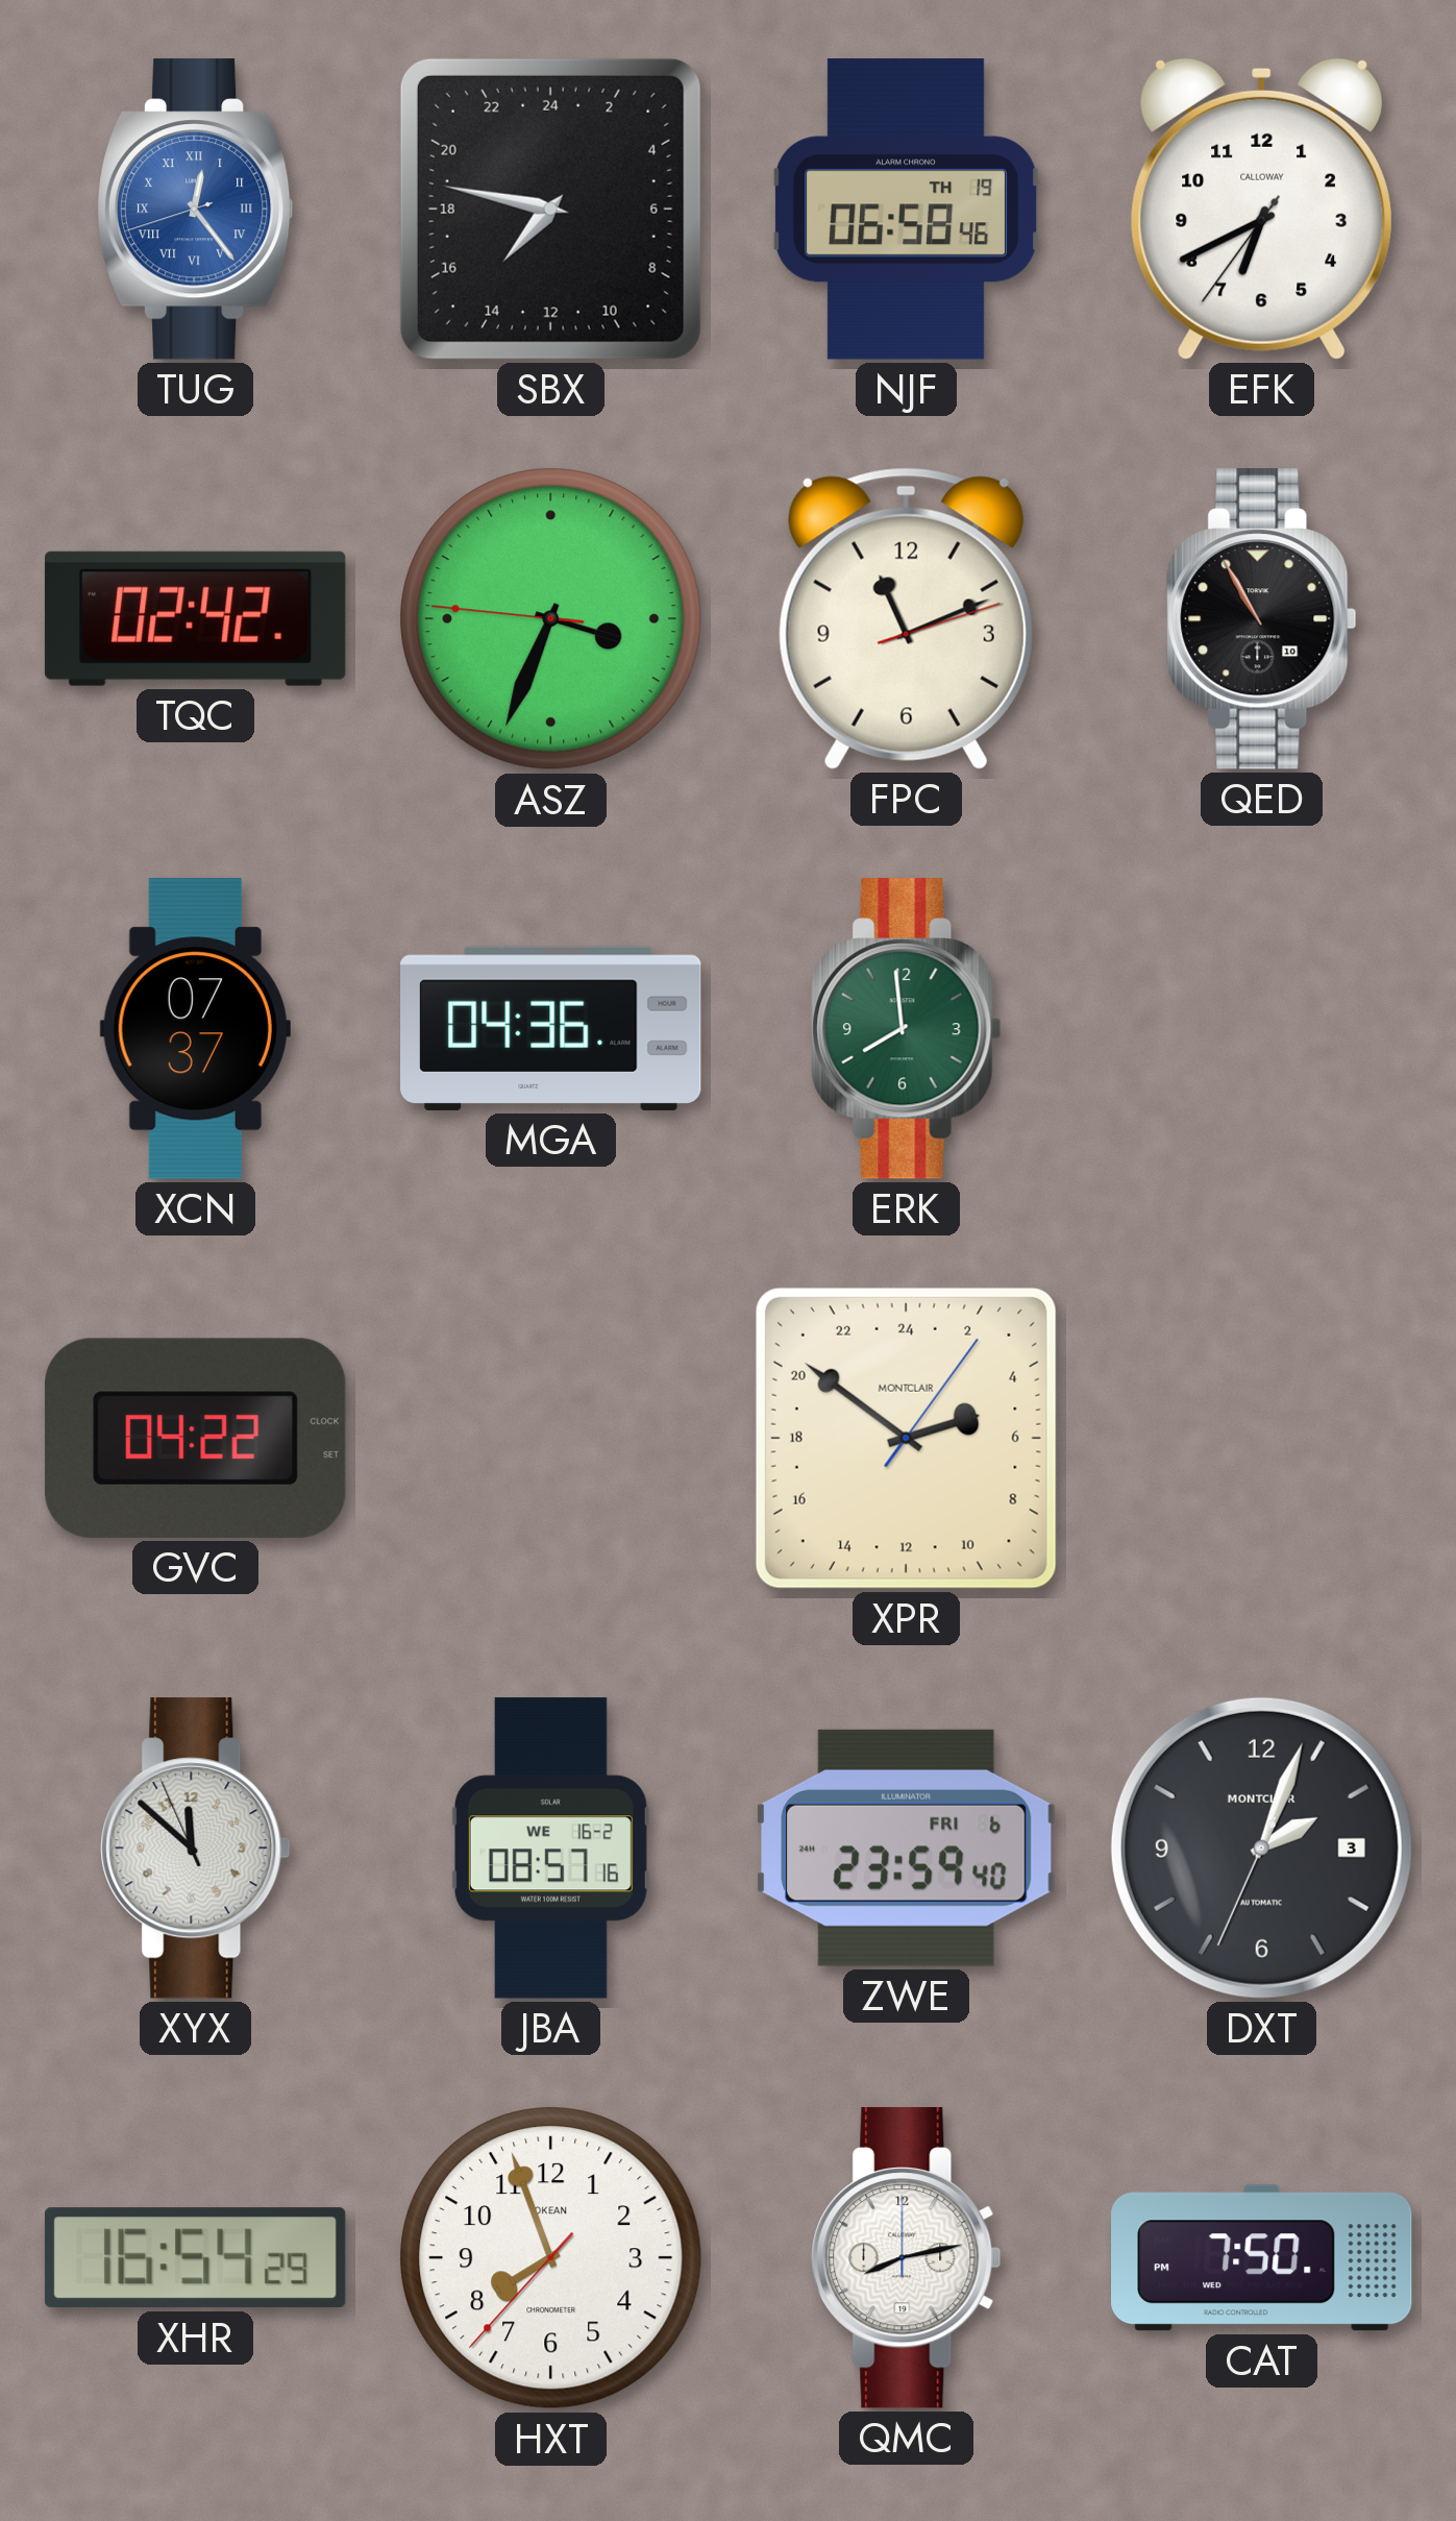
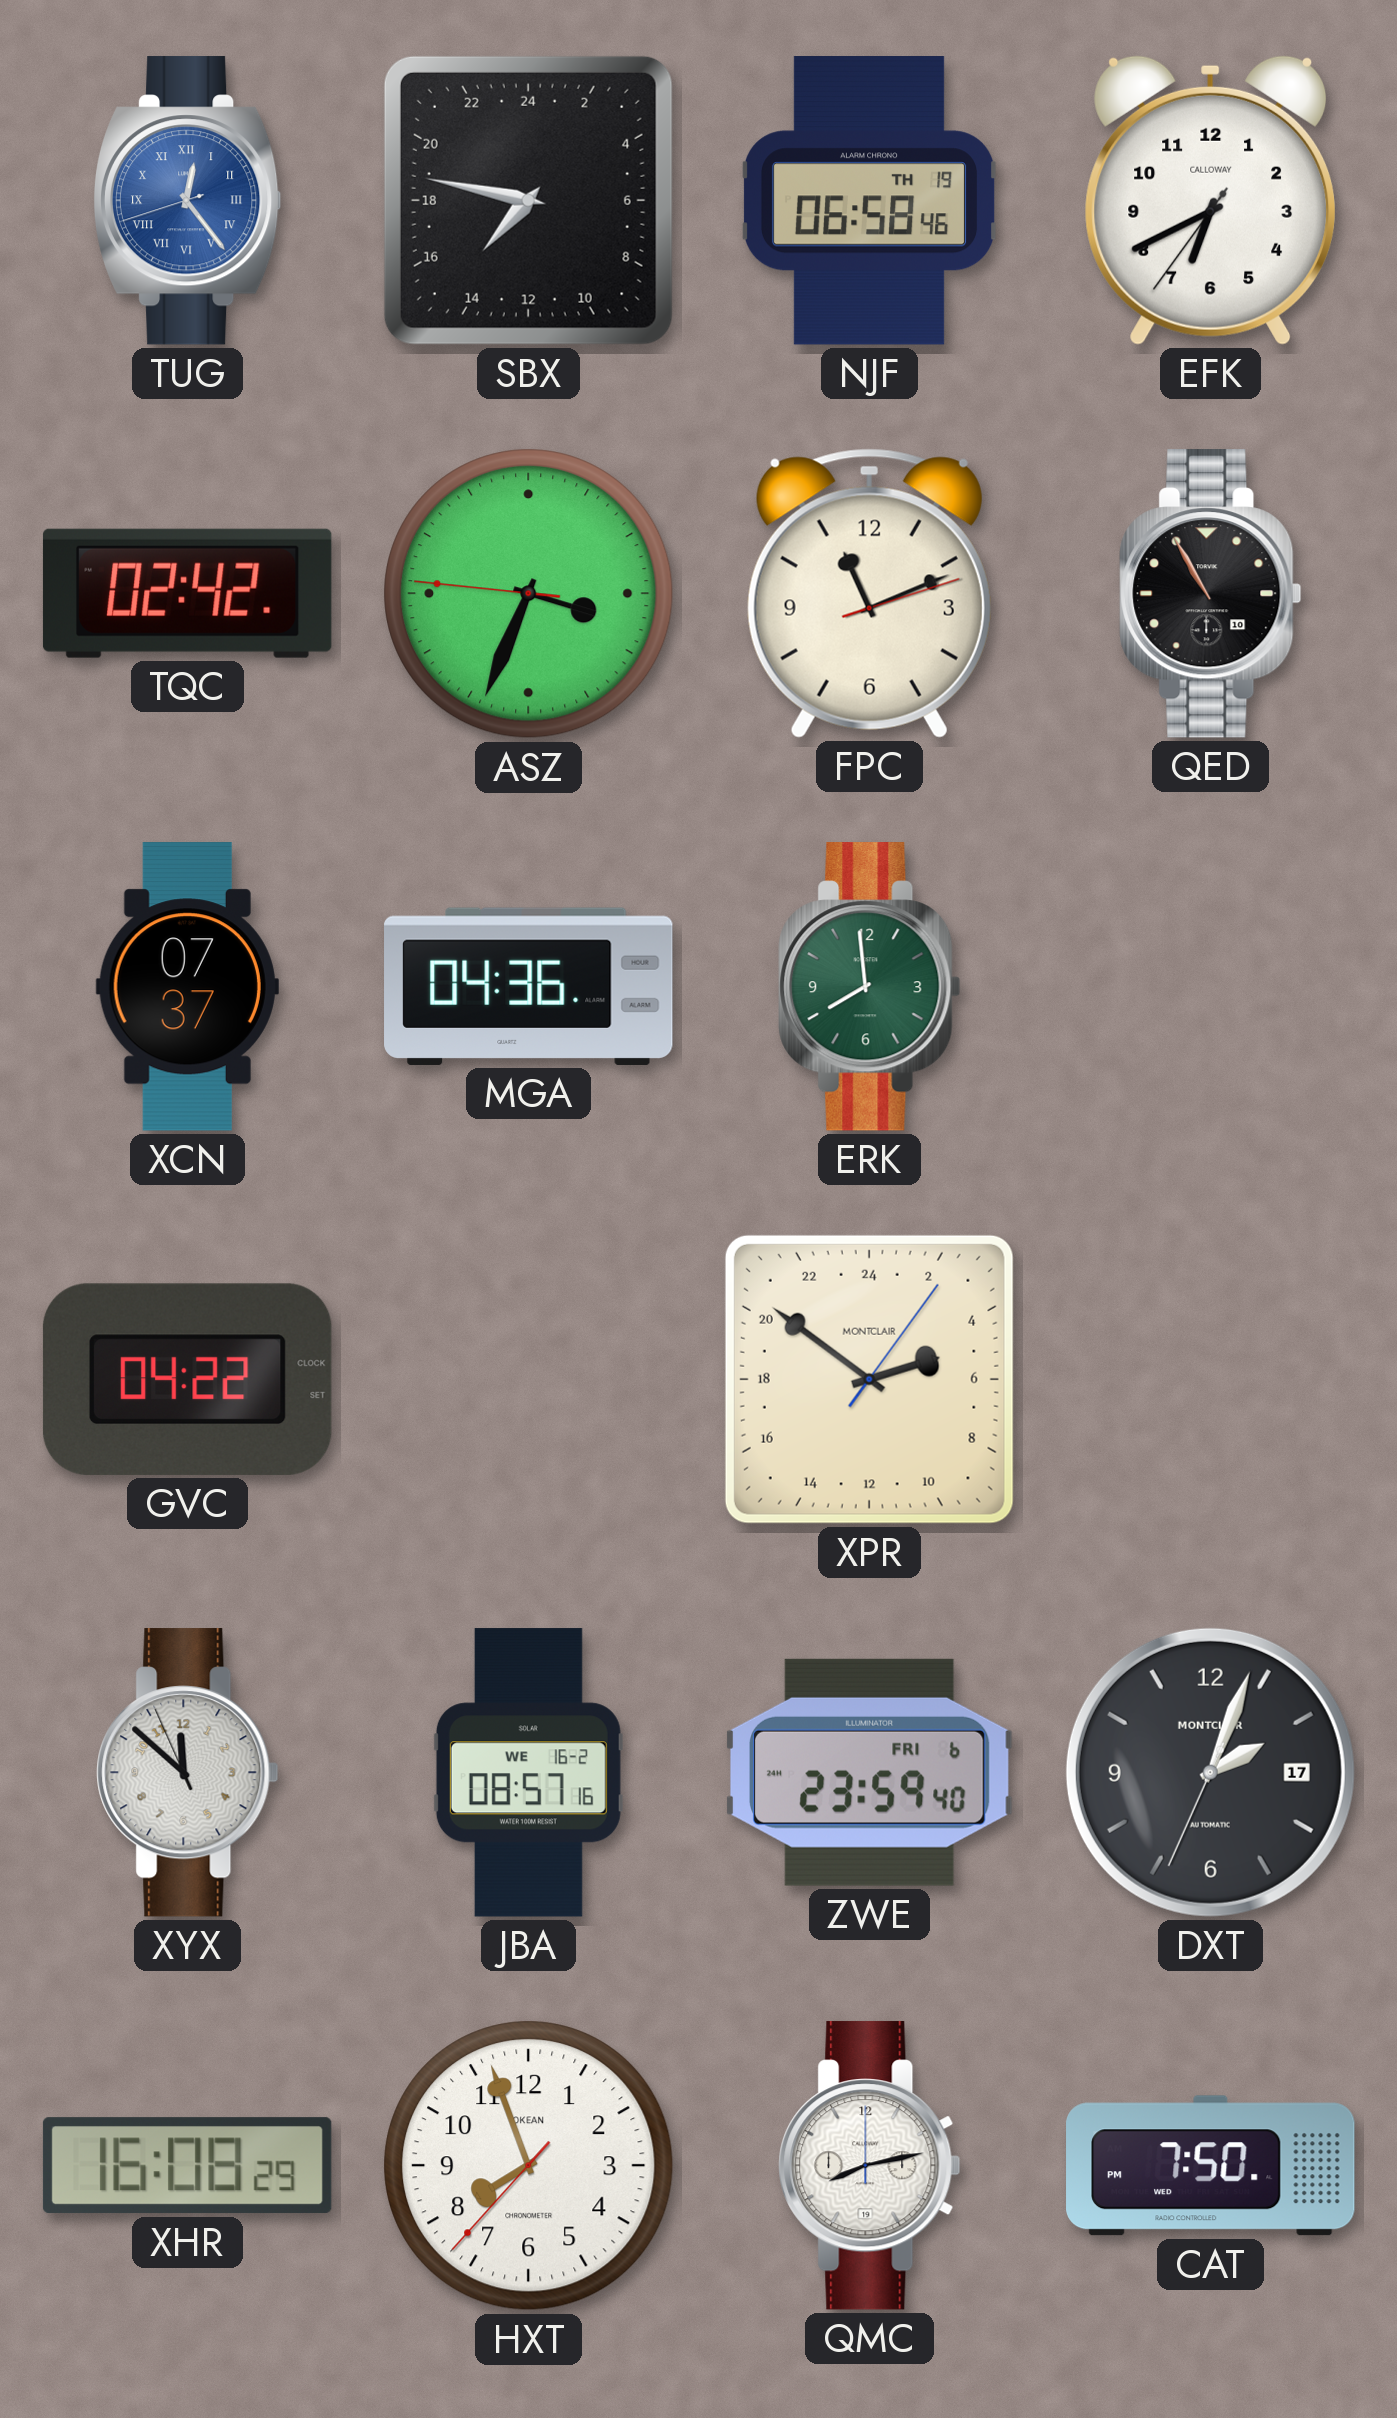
DXT date: 3 -> 17
XHR: 16:54 -> 16:08
